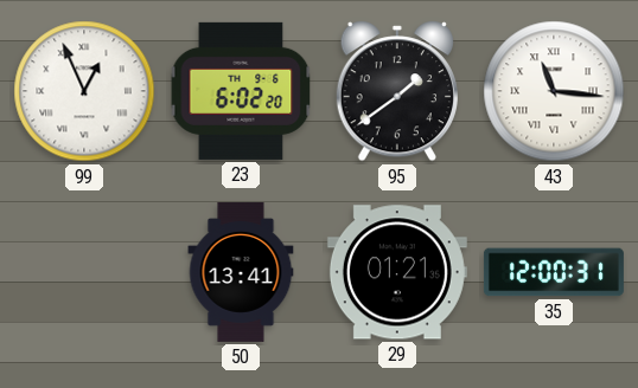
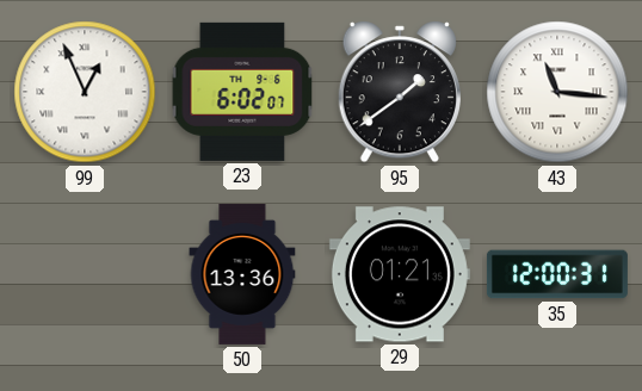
23: 6:02:20 -> 6:02:07
50: 13:41 -> 13:36
